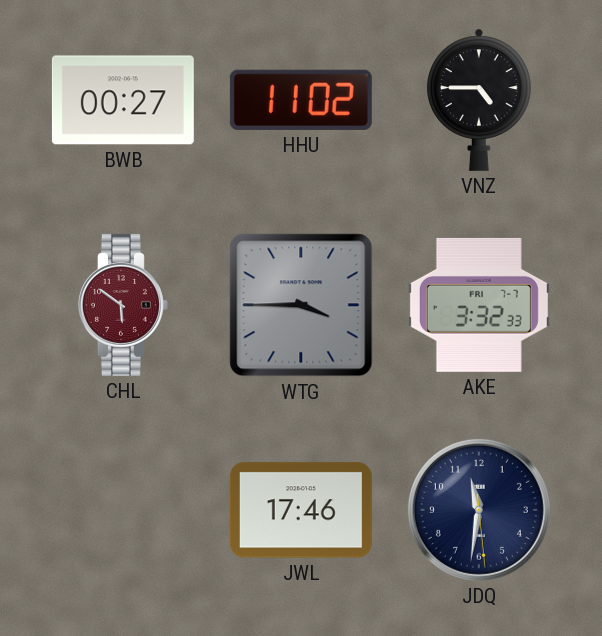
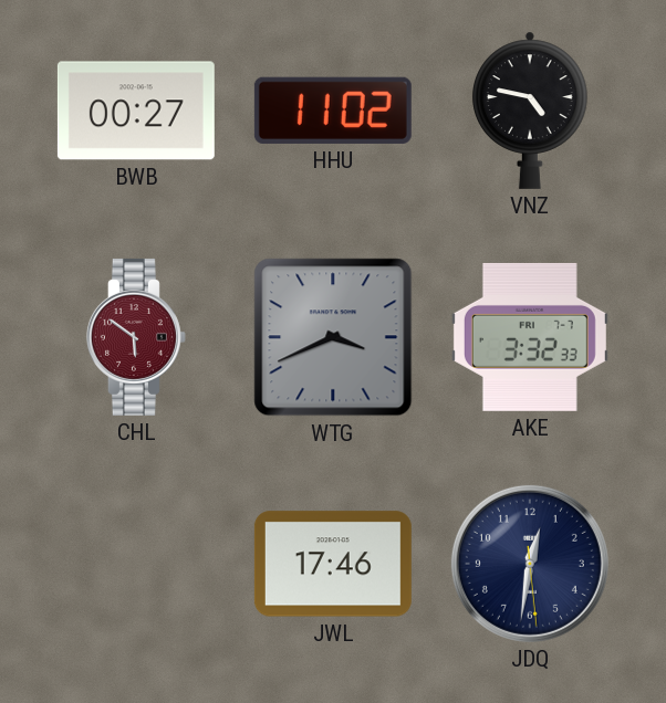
VNZ: 4:45 -> 4:47
WTG: 3:45 -> 3:41
JDQ: 11:31 -> 12:31
